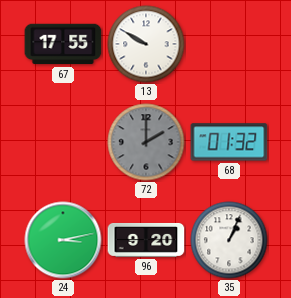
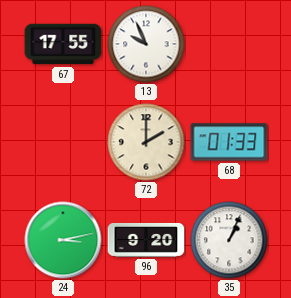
13: 9:50 -> 9:56
72 dial: grey -> cream
68: 01:32 -> 01:33
